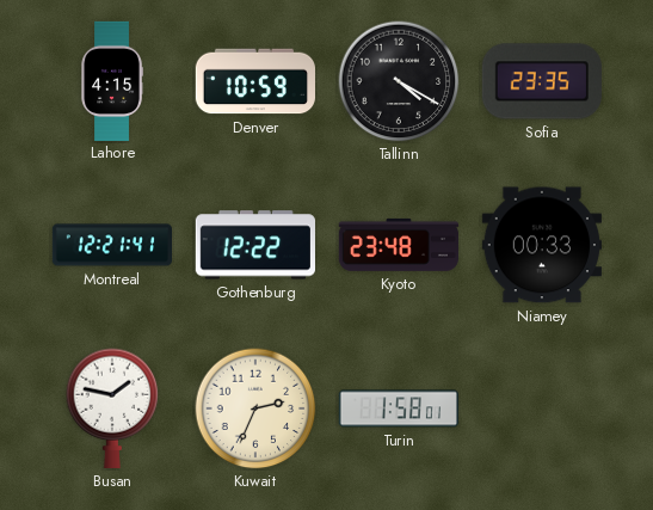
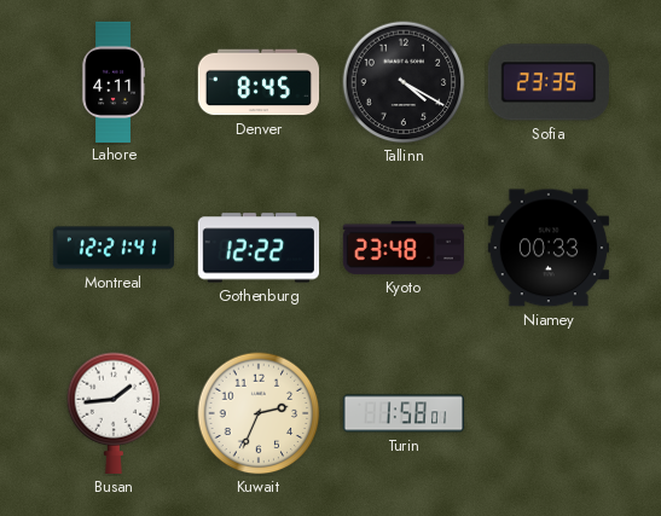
Lahore: 4:15 -> 4:11
Denver: 10:59 -> 8:45
Busan: 1:47 -> 1:44
